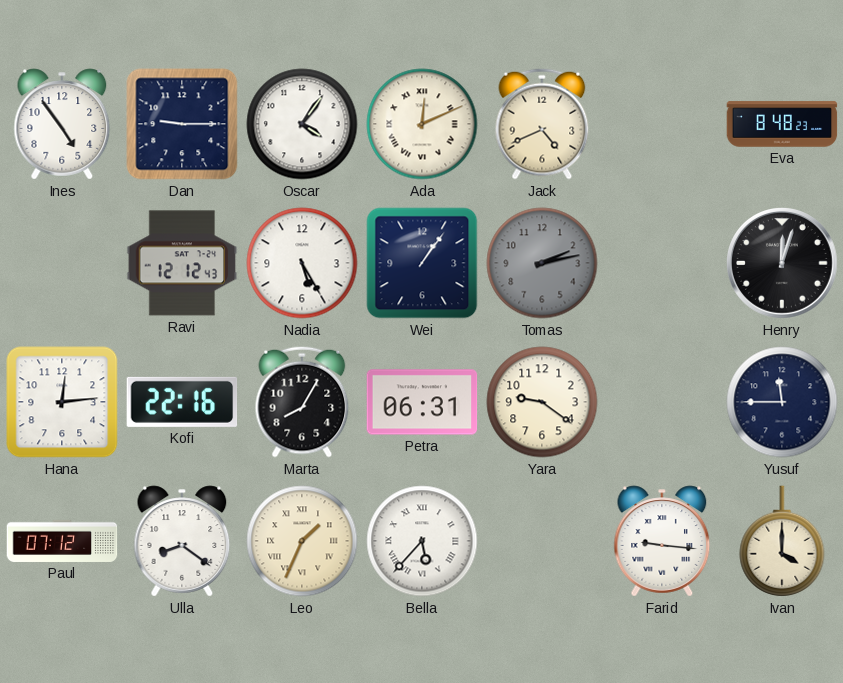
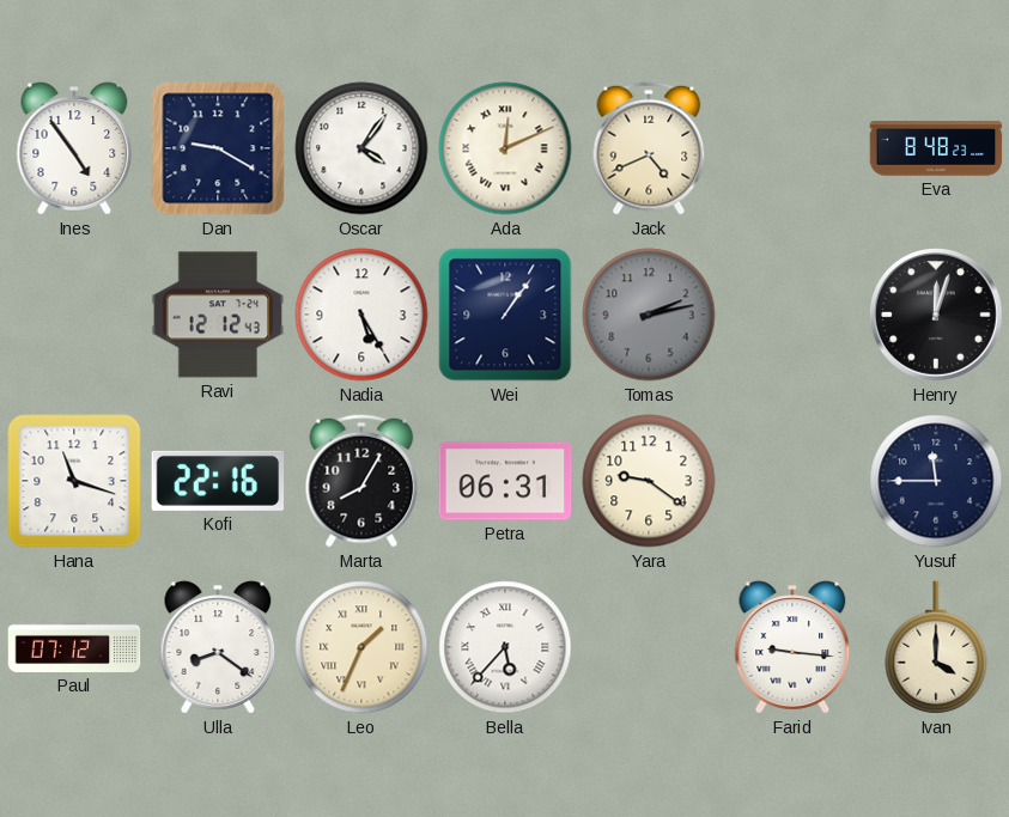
Dan: 9:15 -> 9:20
Hana: 12:14 -> 11:18
